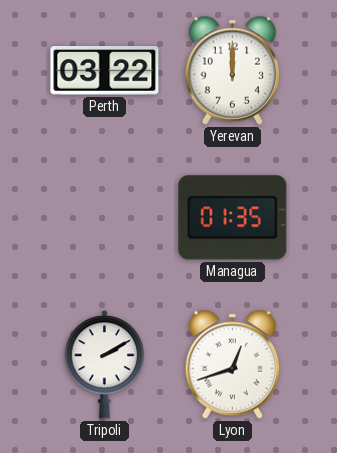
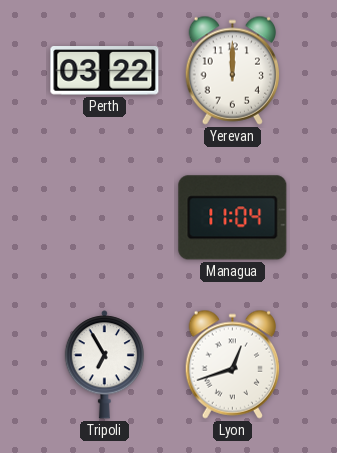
Managua: 01:35 -> 11:04
Tripoli: 2:10 -> 6:55
